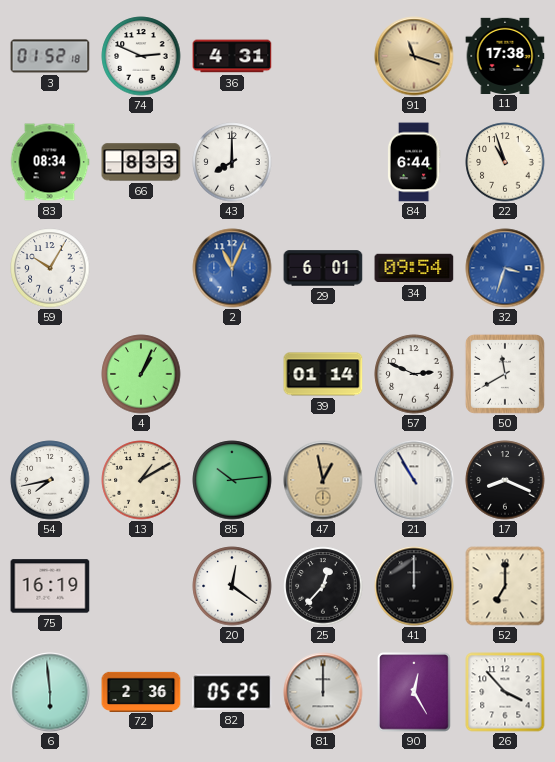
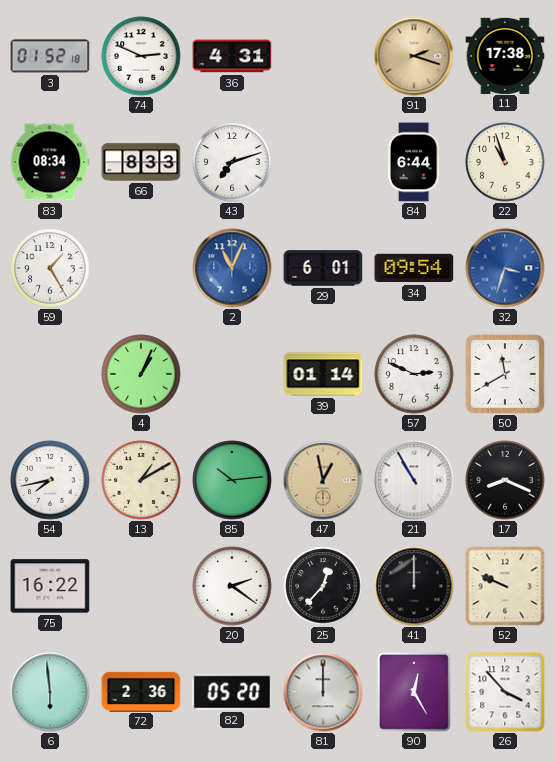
91: 11:18 -> 2:18
43: 8:00 -> 7:12
59: 10:05 -> 1:25
75: 16:19 -> 16:22
20: 12:21 -> 2:21
52: 7:00 -> 9:49
82: 05:25 -> 05:20
